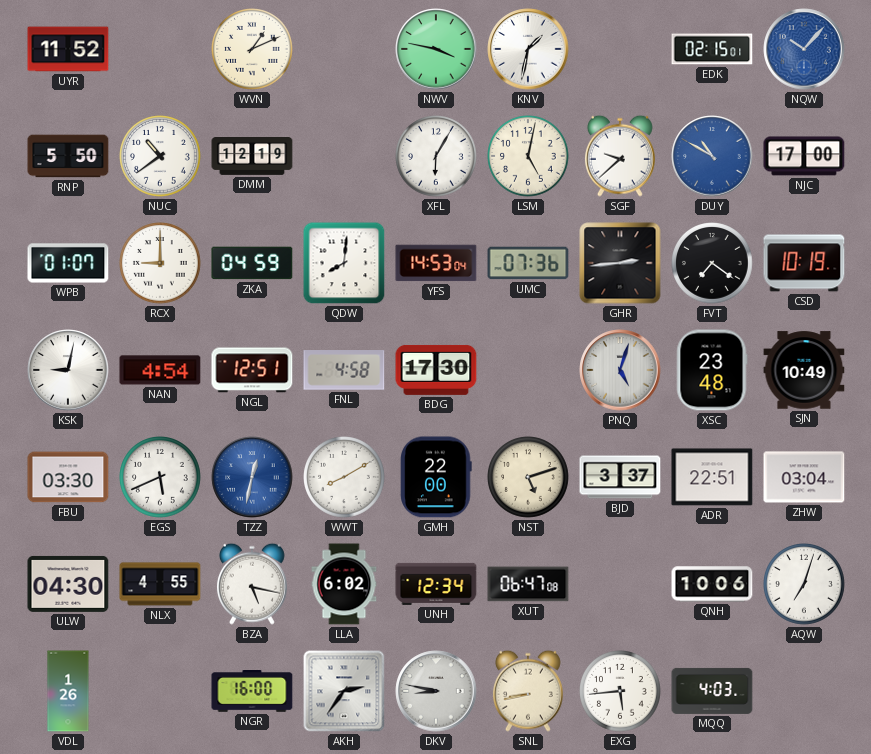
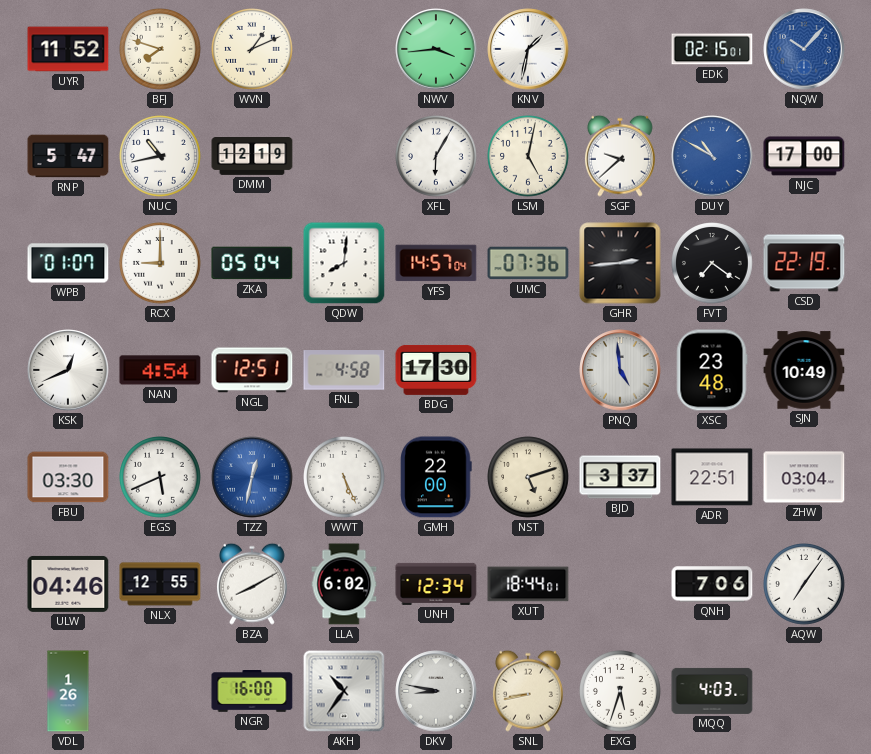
BFJ: none -> 7:48
NWV: 3:47 -> 3:44
RNP: 5:50 -> 5:47
NUC: 10:39 -> 10:43
ZKA: 04:59 -> 05:04
YFS: 14:53 -> 14:57
CSD: 10:19 -> 22:19
KSK: 9:02 -> 12:41
PNQ: 5:03 -> 4:59
WWT: 8:10 -> 5:26
ULW: 04:30 -> 04:46
NLX: 4:55 -> 12:55
BZA: 5:17 -> 8:10
XUT: 06:47 -> 18:44
QNH: 10:06 -> 7:06
AQW: 7:03 -> 7:06
AKH: 2:36 -> 10:36
EXG: 5:44 -> 5:33
